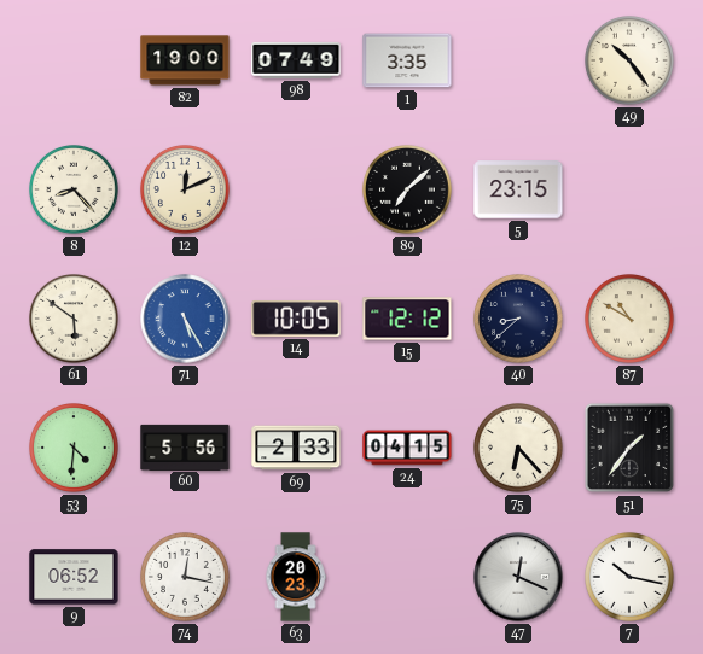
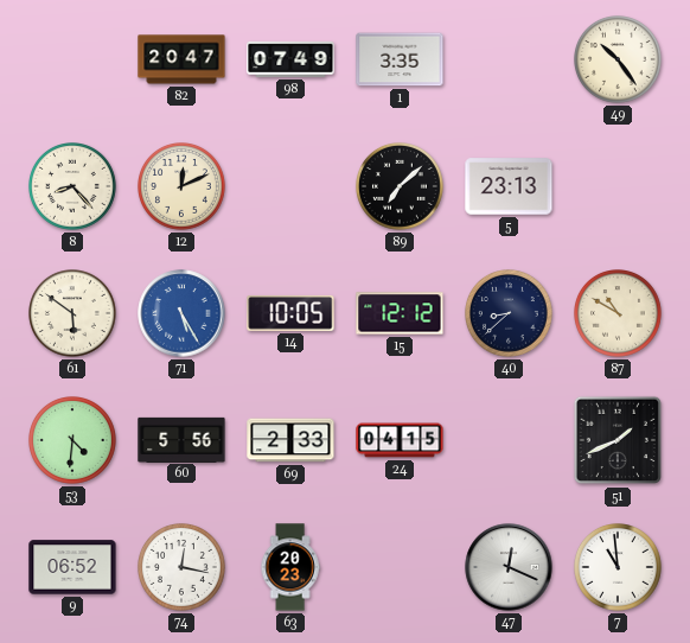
82: 19:00 -> 20:47
5: 23:15 -> 23:13
75: 6:23 -> none
51: 1:36 -> 1:41
7: 10:17 -> 10:59
